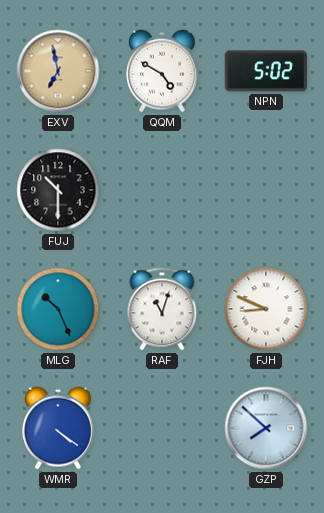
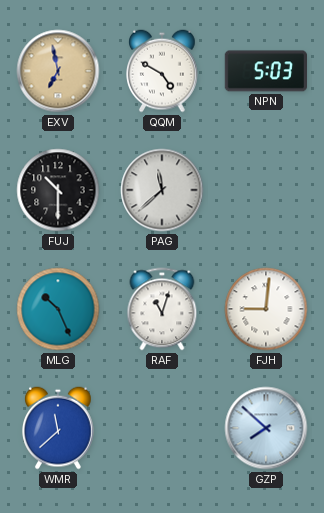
NPN: 5:02 -> 5:03
PAG: none -> 11:38
FJH: 8:49 -> 9:01
WMR: 4:21 -> 11:38
